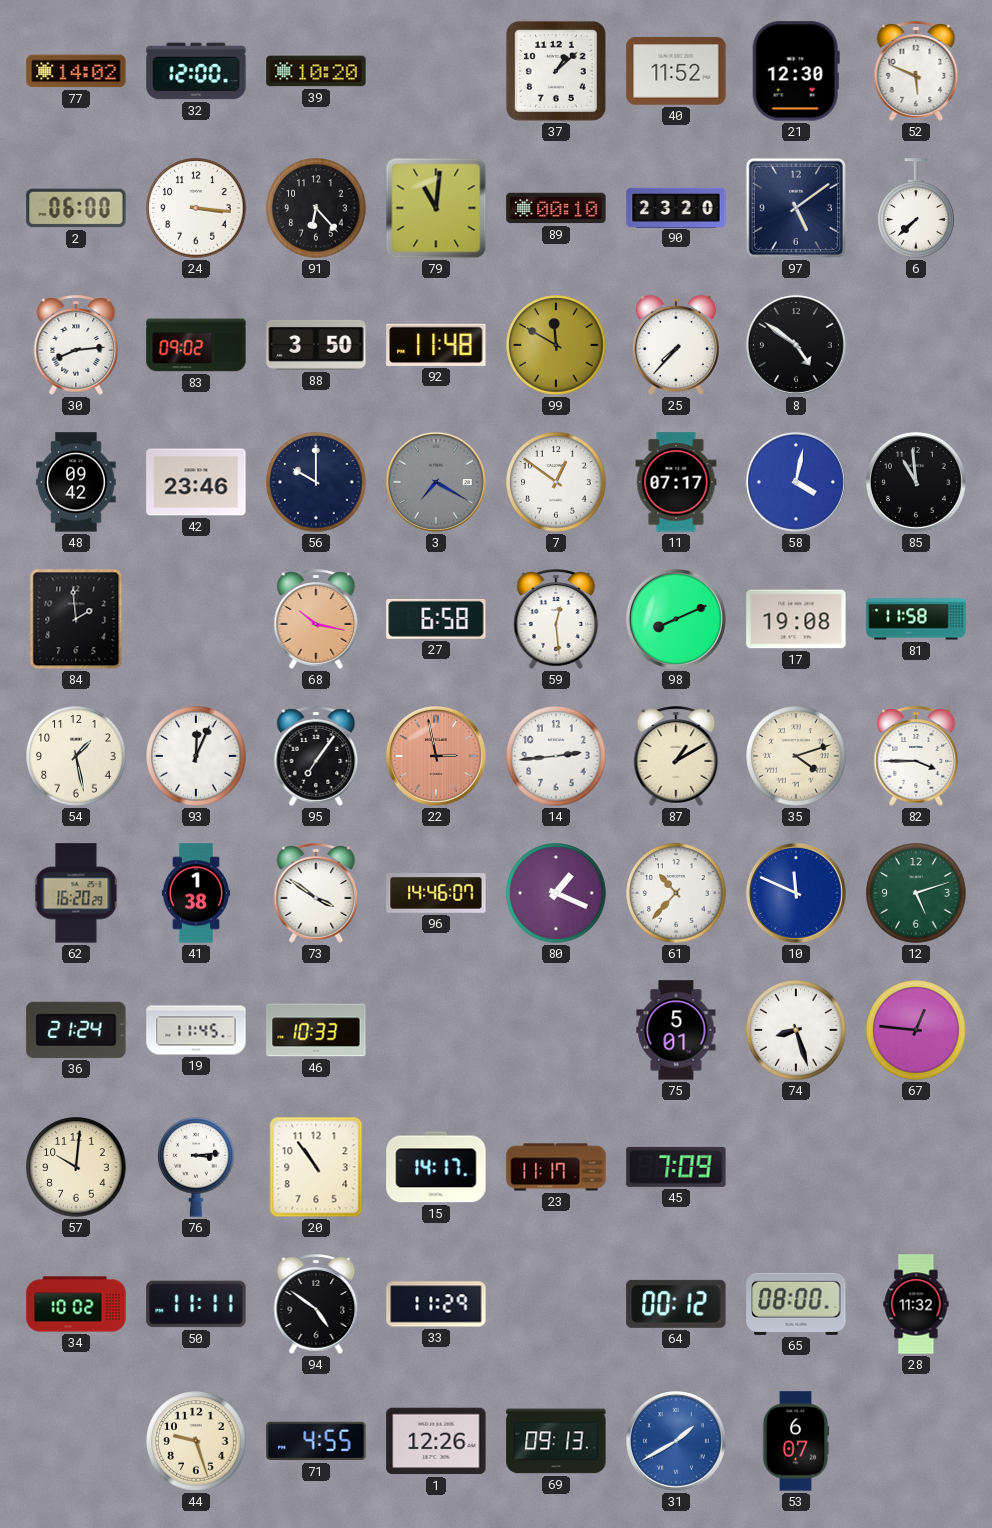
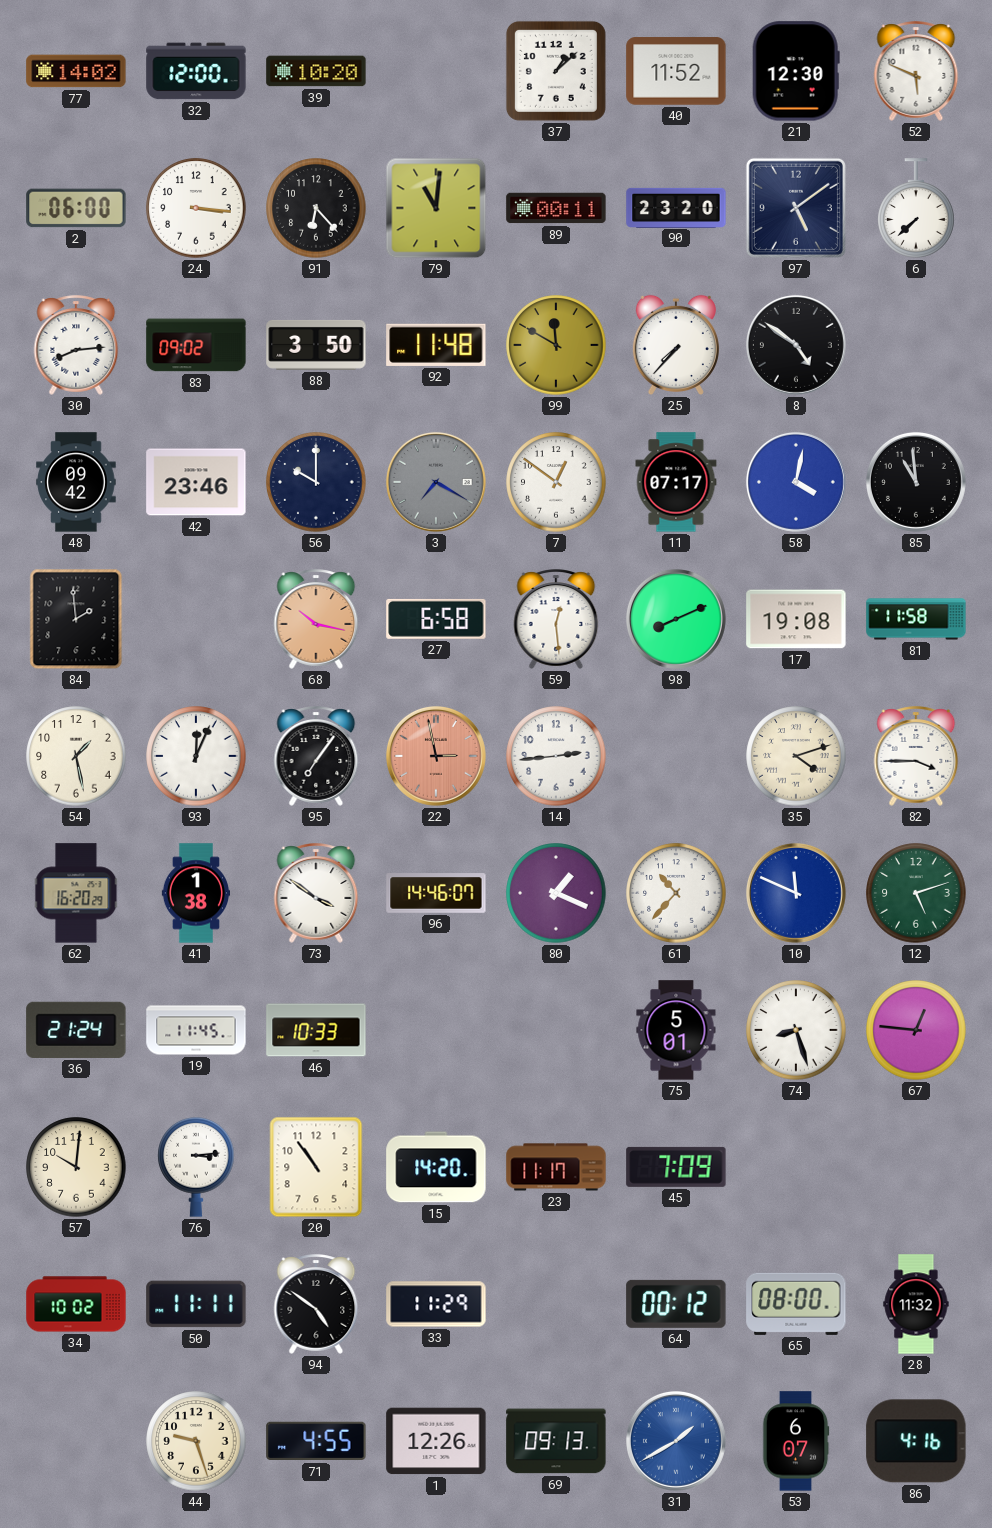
89: 00:10 -> 00:11
87: 1:10 -> none
15: 14:17 -> 14:20
86: none -> 4:16
